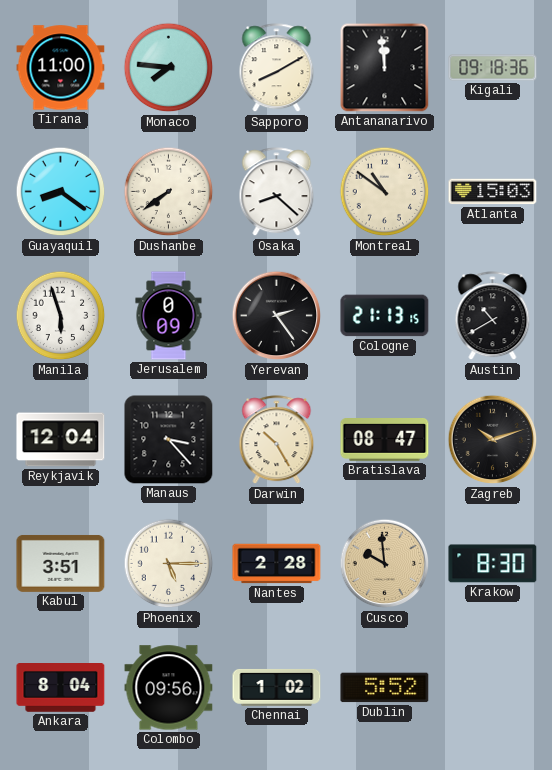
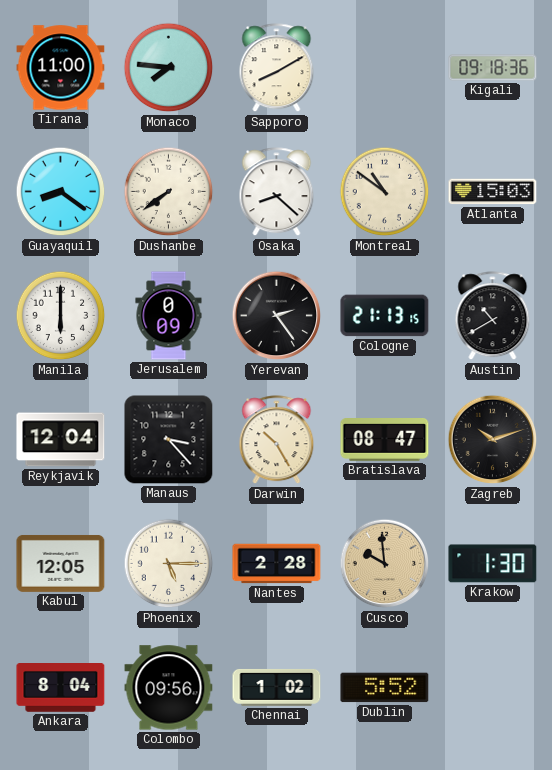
Antananarivo: 11:59 -> none
Manila: 5:57 -> 6:00
Kabul: 3:51 -> 12:05
Krakow: 8:30 -> 1:30
